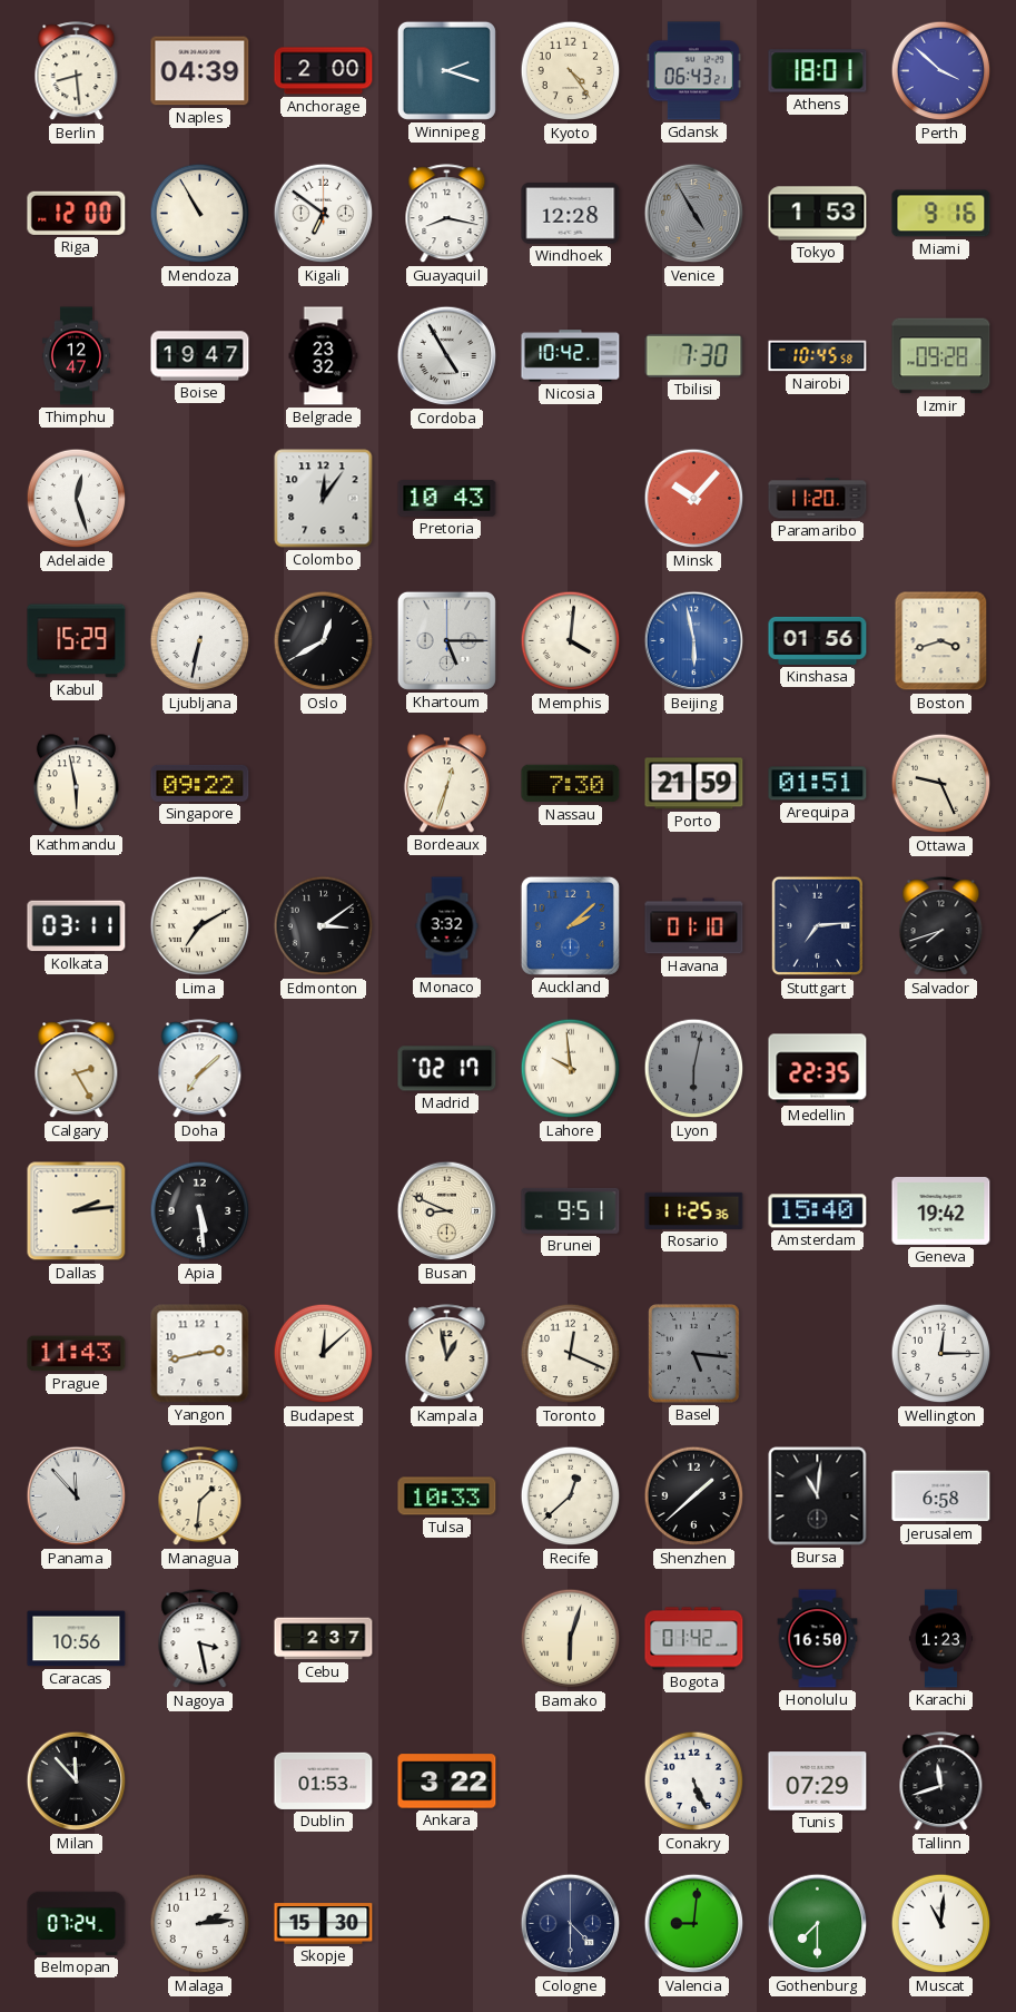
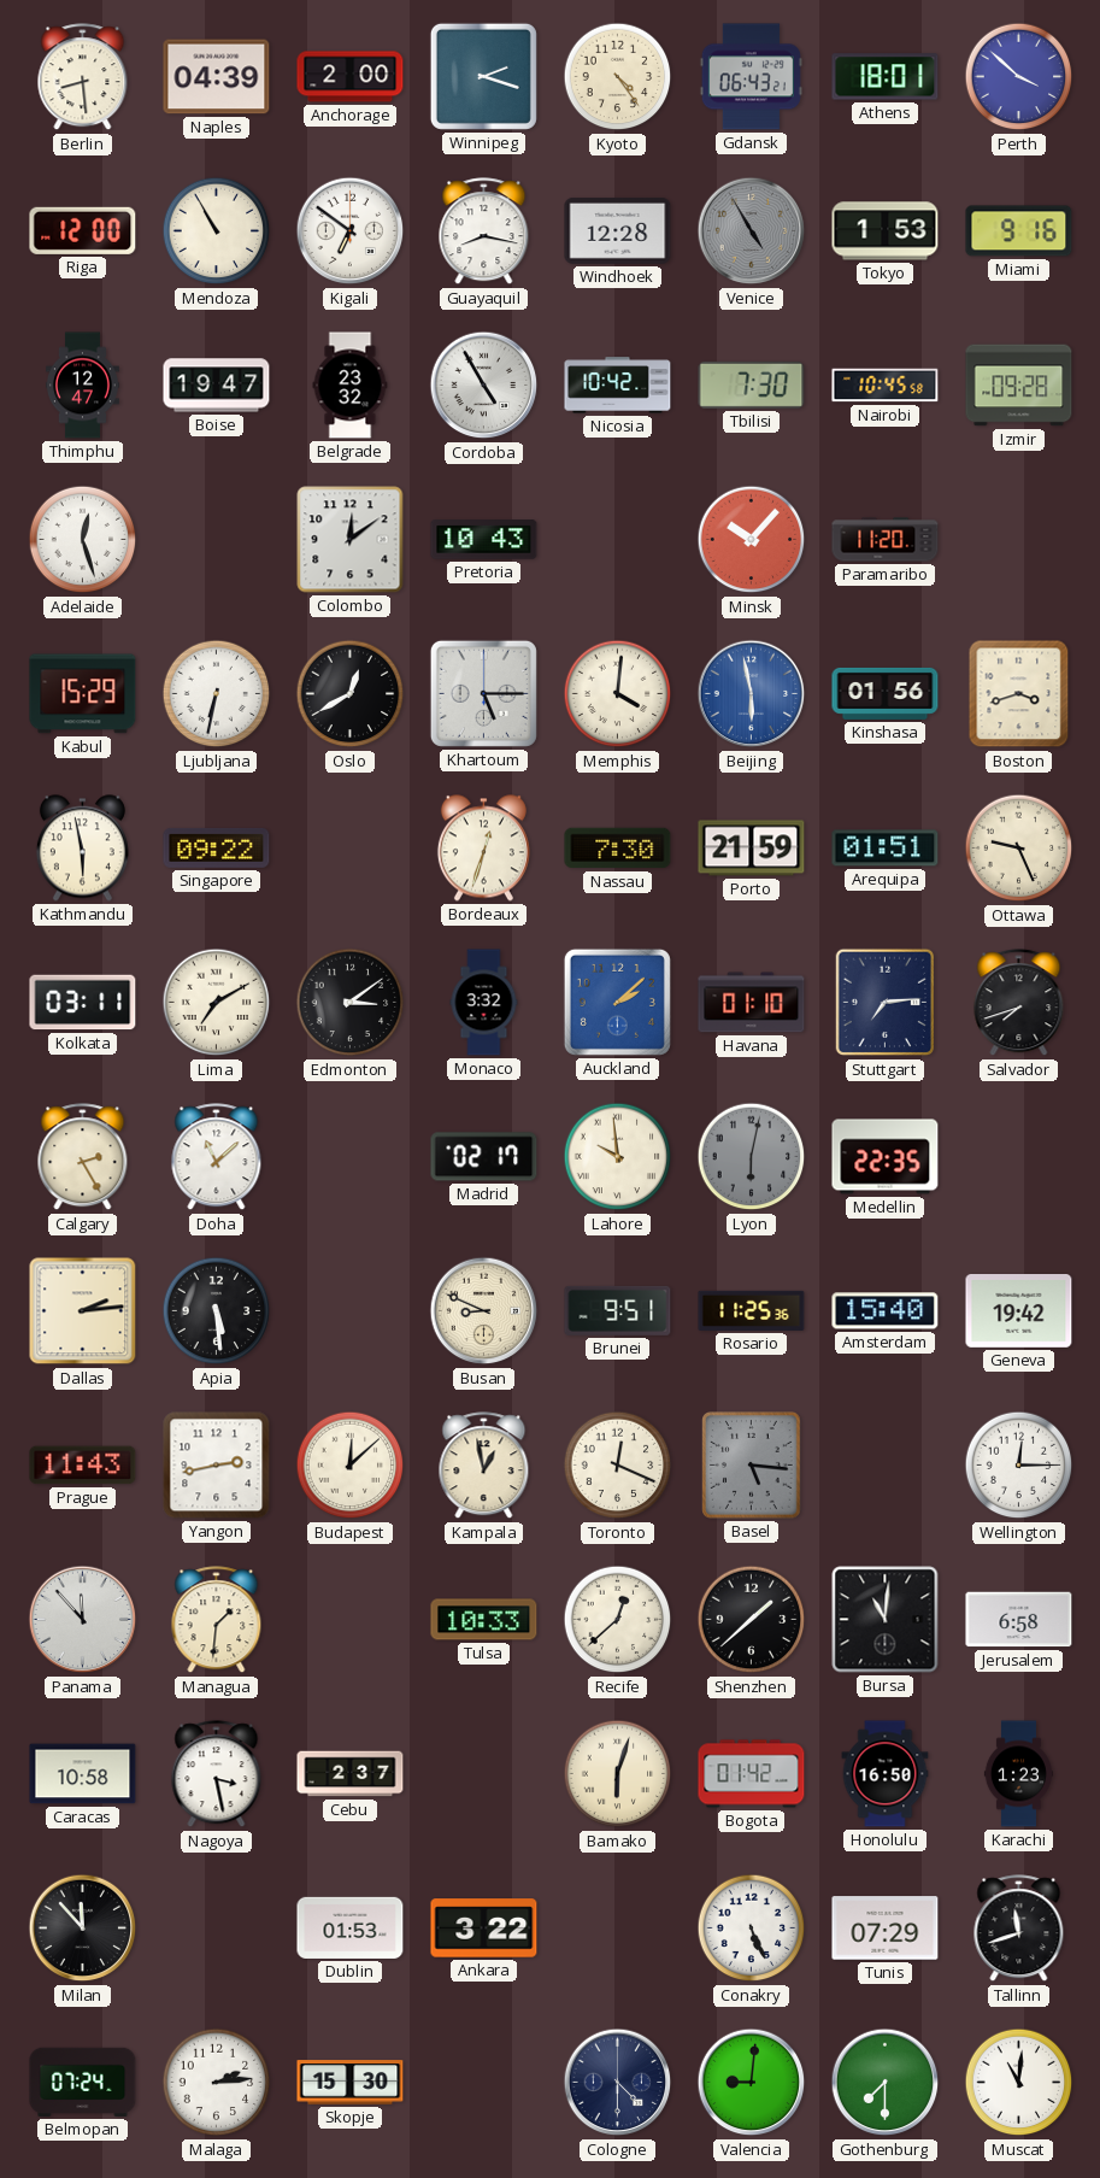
Colombo: 12:06 -> 12:09
Doha: 7:08 -> 11:08
Caracas: 10:56 -> 10:58
